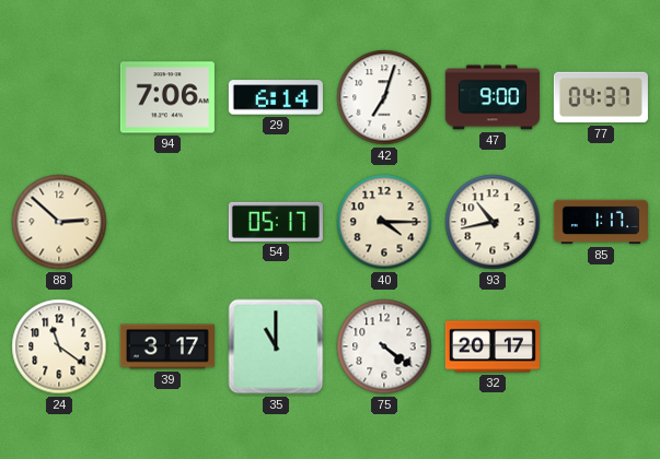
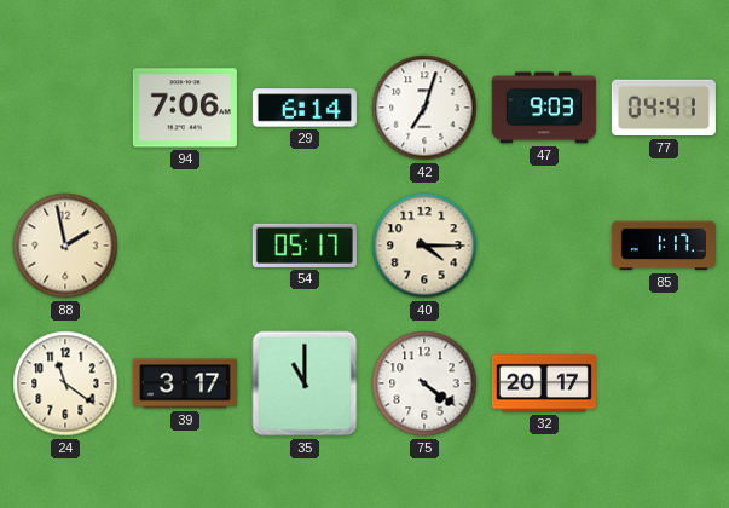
47: 9:00 -> 9:03
77: 04:37 -> 04:41
88: 2:52 -> 1:58
93: 10:43 -> none
